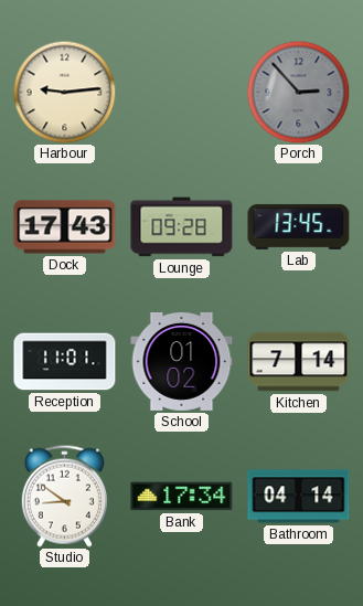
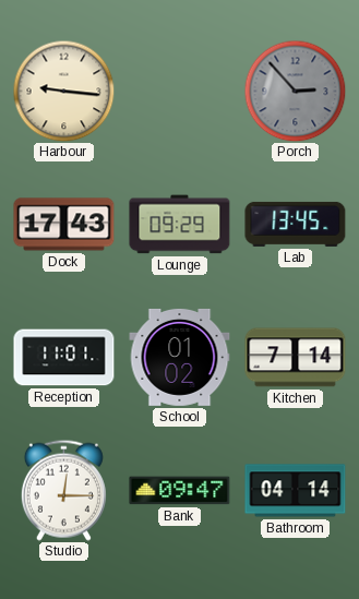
Harbour: 9:14 -> 9:16
Lounge: 09:28 -> 09:29
Studio: 8:51 -> 12:15
Bank: 17:34 -> 09:47
